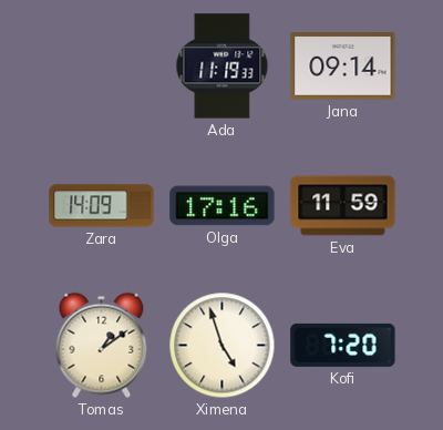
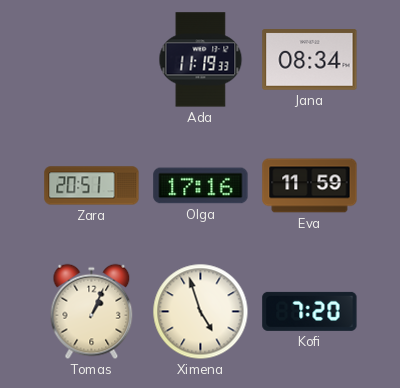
Jana: 09:14 -> 08:34
Zara: 14:09 -> 20:51
Tomas: 1:09 -> 1:04
